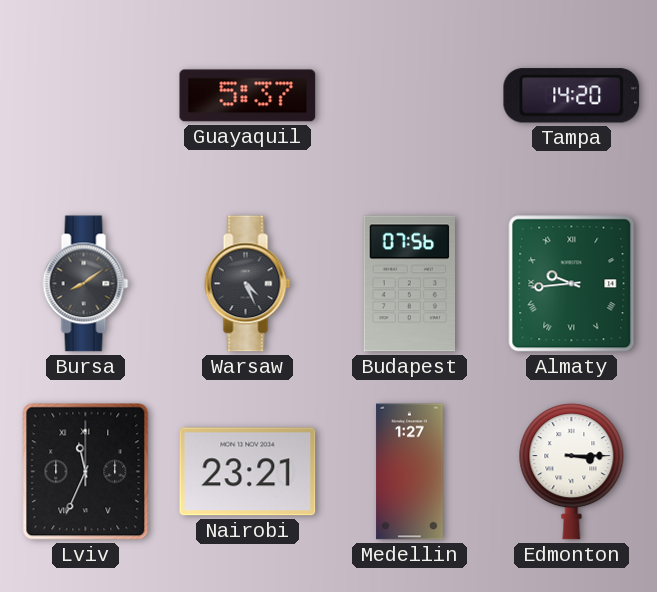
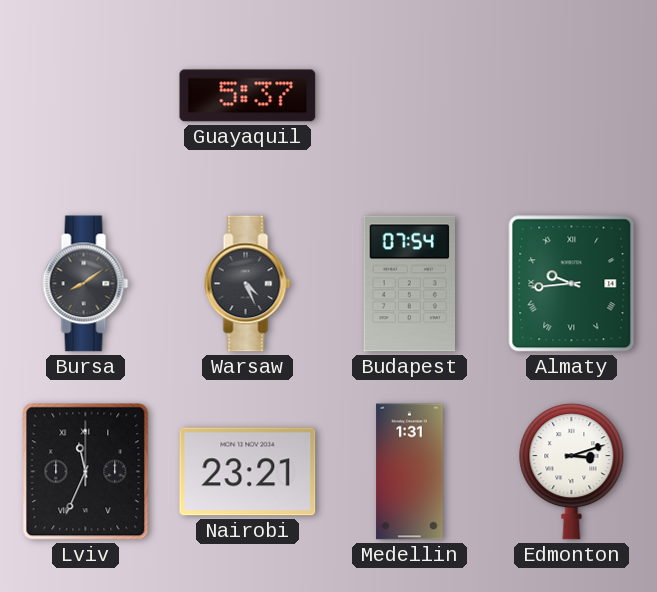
Tampa: 14:20 -> none
Budapest: 07:56 -> 07:54
Medellin: 1:27 -> 1:31
Edmonton: 3:15 -> 3:12
